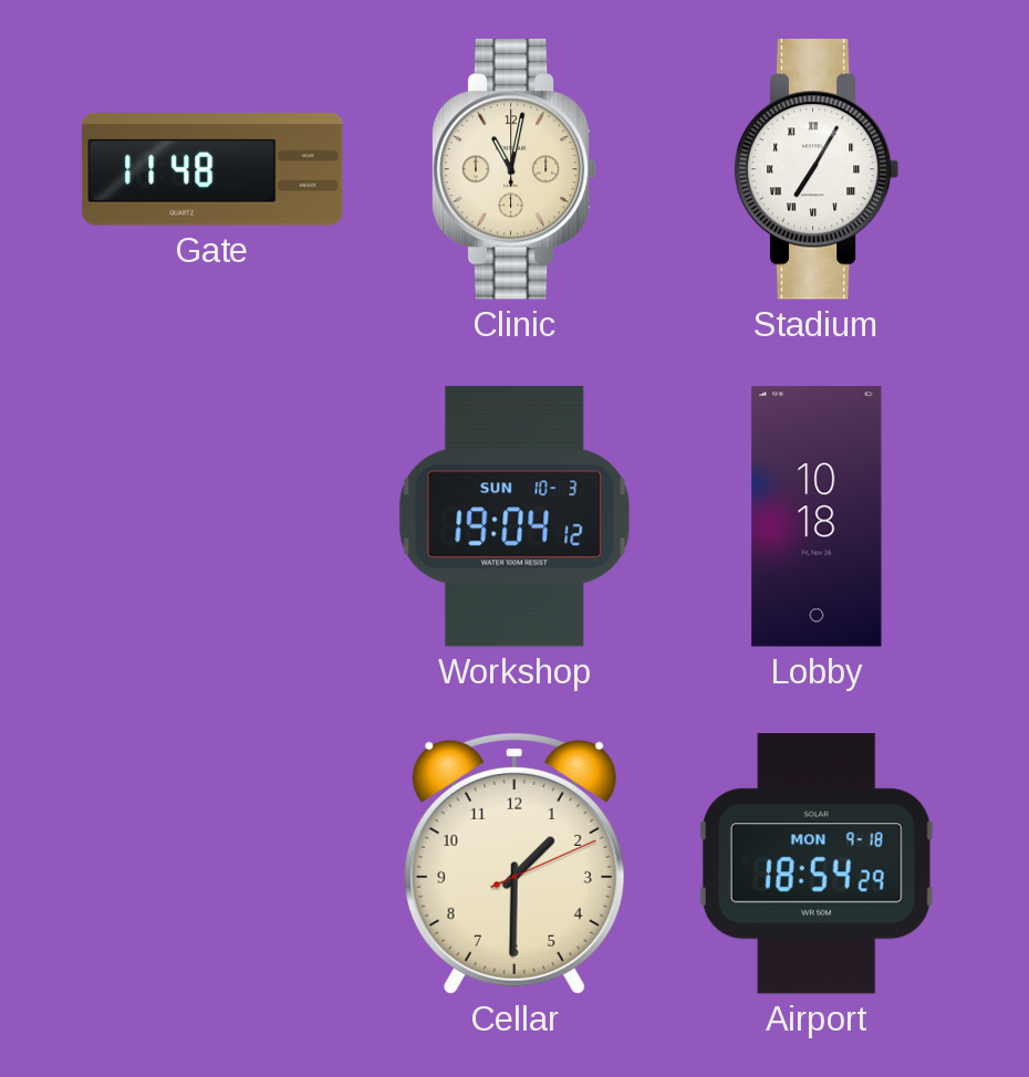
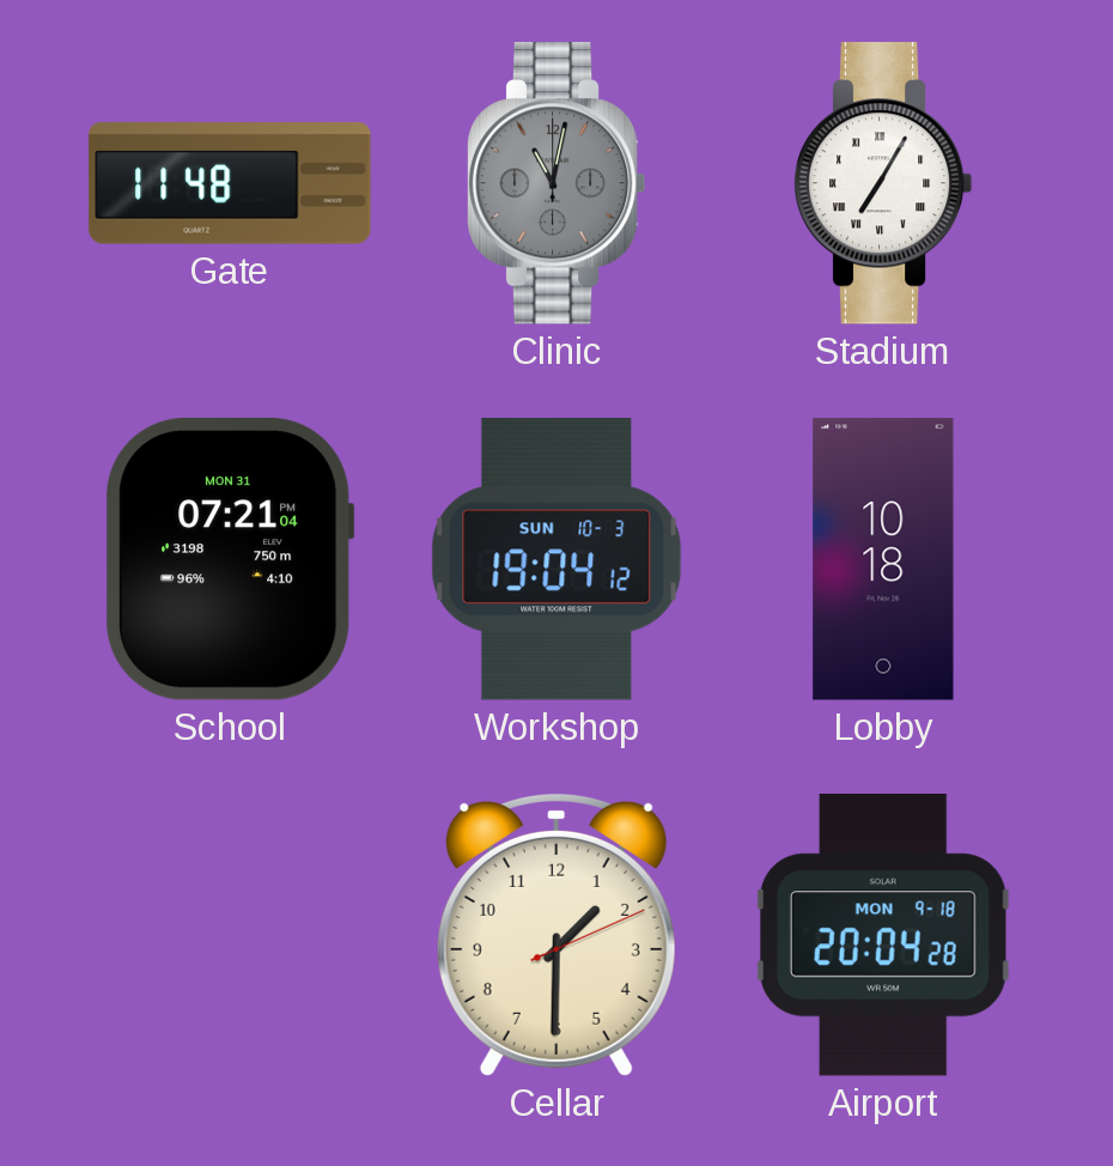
Clinic dial: cream -> grey
School: none -> 07:21
Airport: 18:54 -> 20:04
